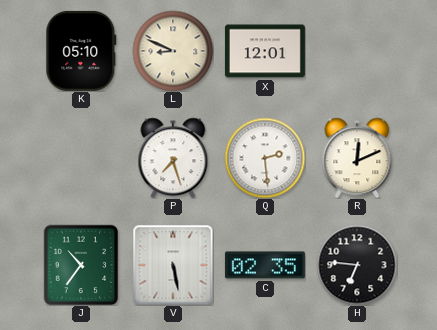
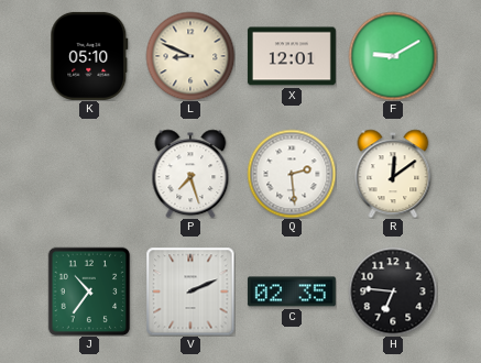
F: none -> 9:10
R: 12:11 -> 12:09
V: 5:28 -> 2:11
